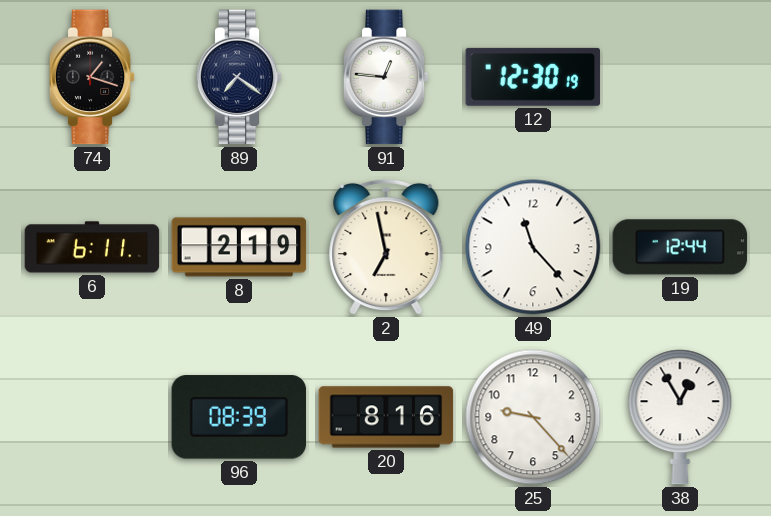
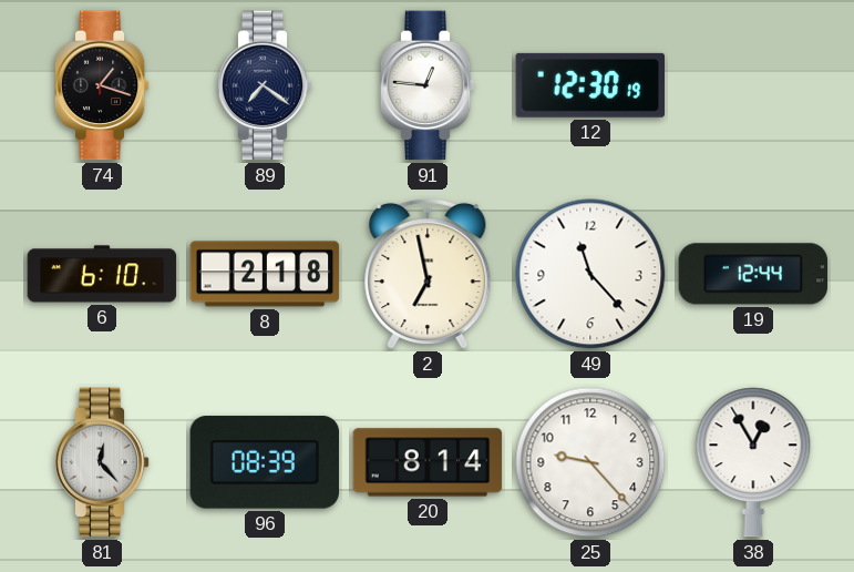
6: 6:11 -> 6:10
8: 2:19 -> 2:18
81: none -> 12:23
20: 8:16 -> 8:14
